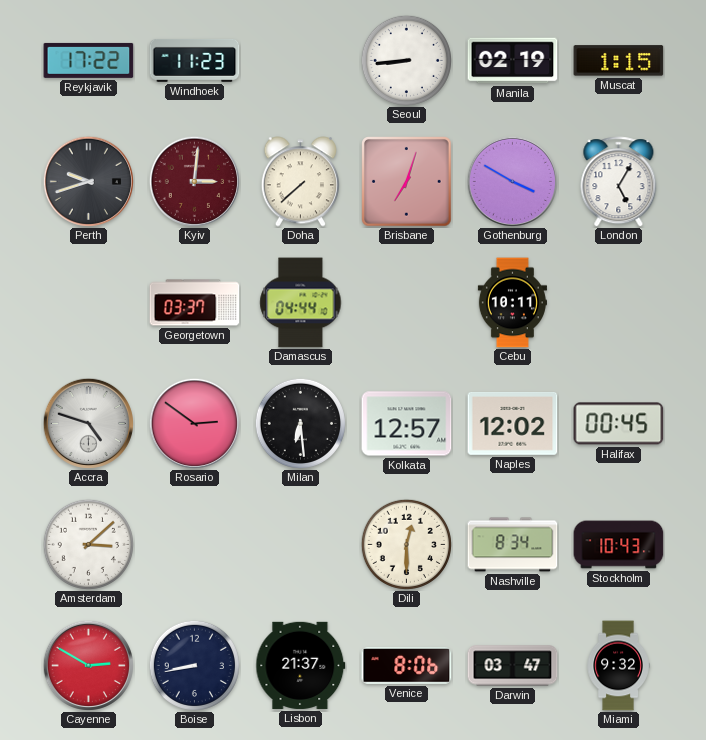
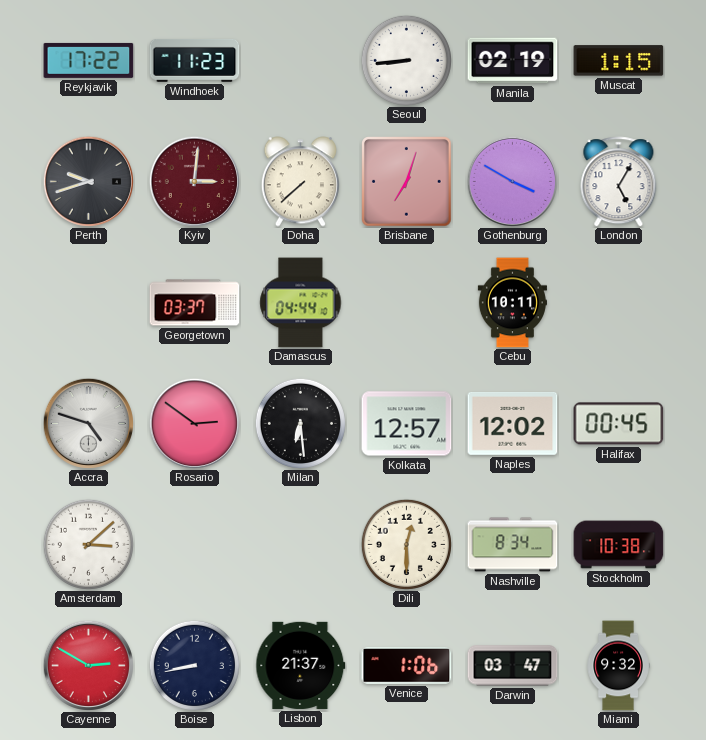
Stockholm: 10:43 -> 10:38
Venice: 8:06 -> 1:06
